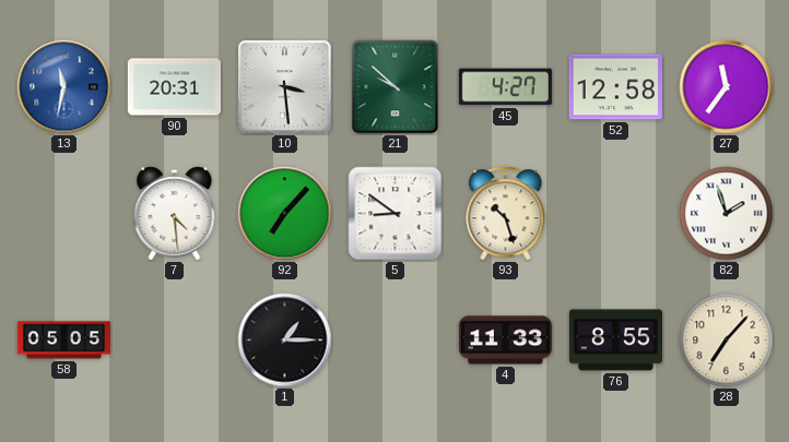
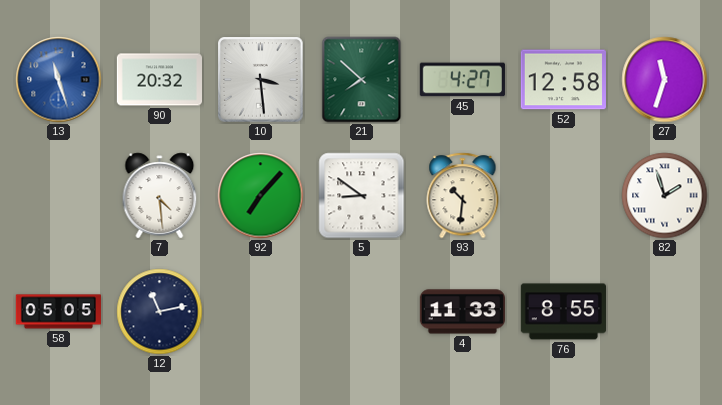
13: 11:32 -> 11:27
90: 20:31 -> 20:32
21: 9:52 -> 7:52
27: 11:36 -> 11:33
93: 10:27 -> 10:31
12: none -> 11:13
1: 1:15 -> none
28: 7:07 -> none
